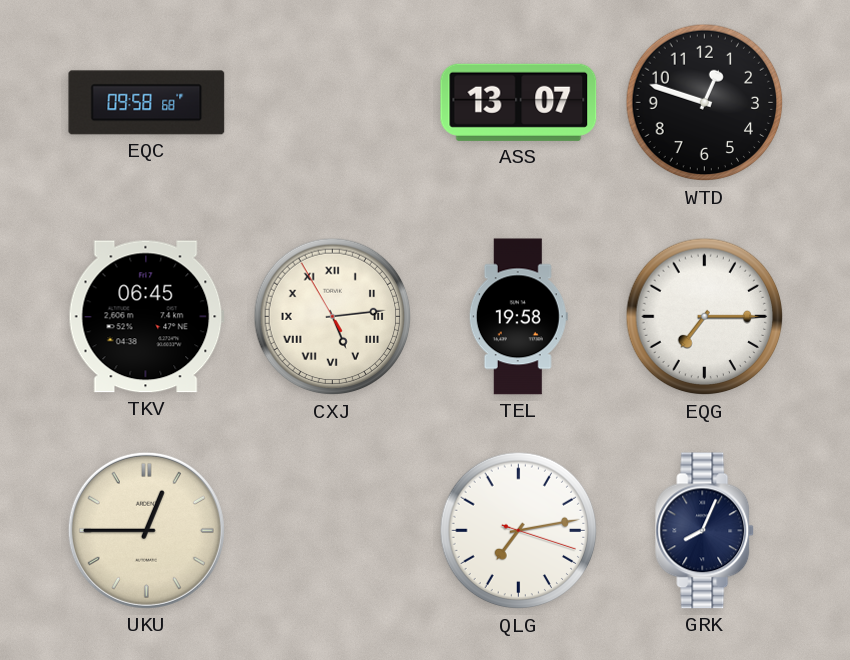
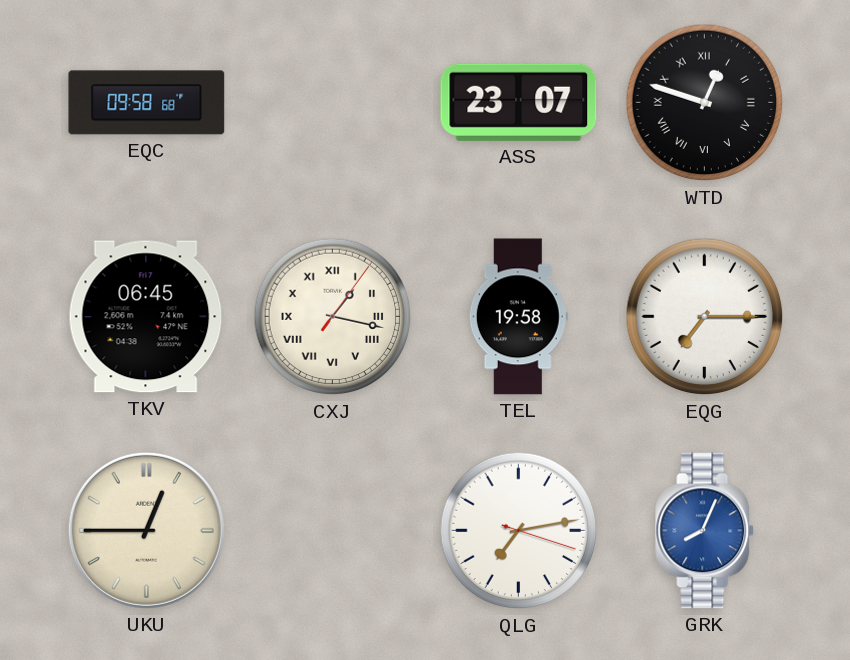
ASS: 13:07 -> 23:07
WTD numerals: Arabic -> Roman
CXJ: 5:13 -> 1:17
GRK dial: navy -> blue
